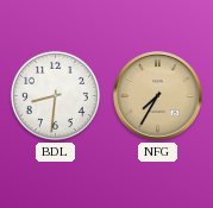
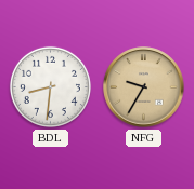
NFG: 7:35 -> 9:35
